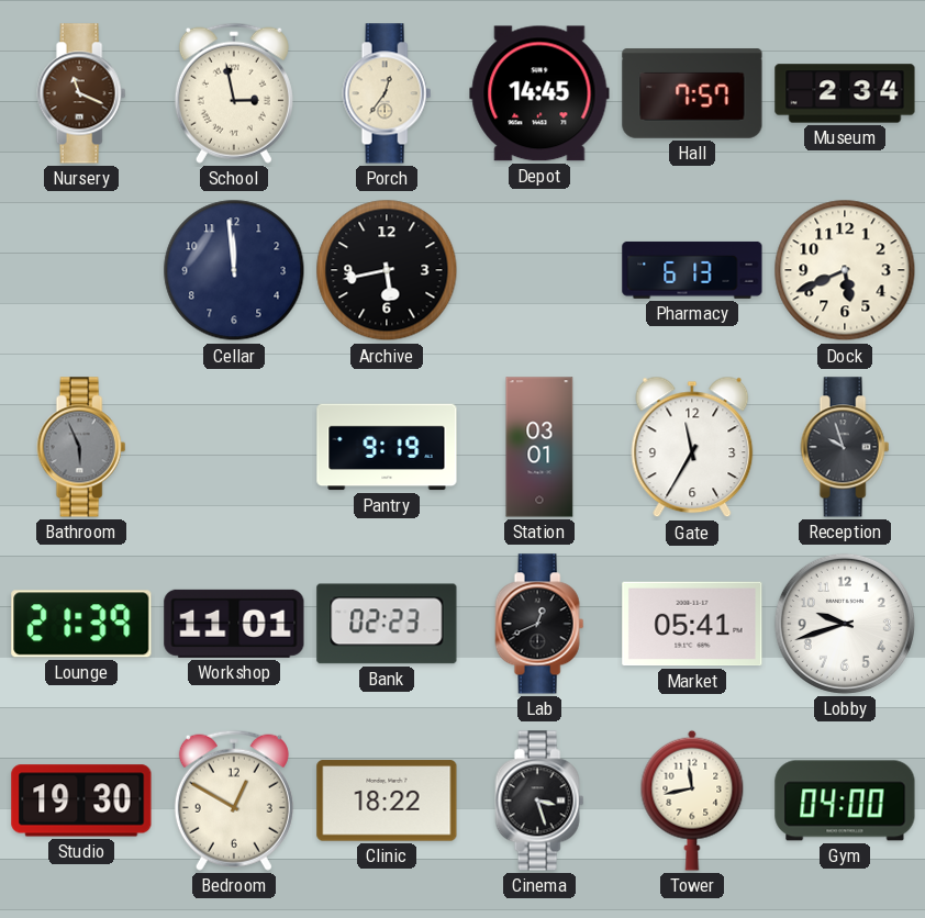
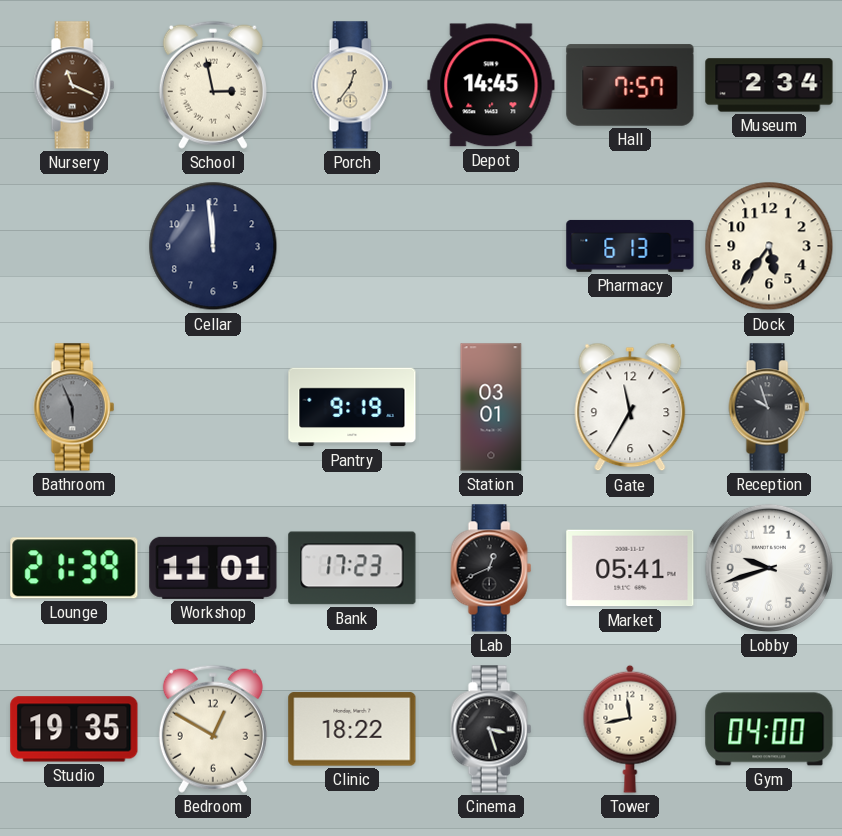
Archive: 5:43 -> none
Dock: 5:41 -> 5:36
Bank: 02:23 -> 17:23
Studio: 19:30 -> 19:35
